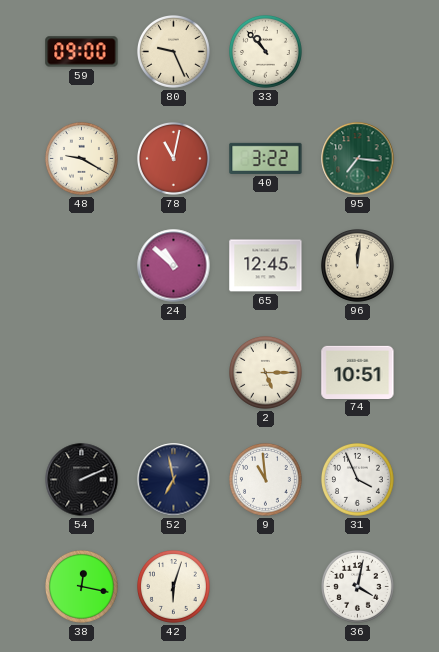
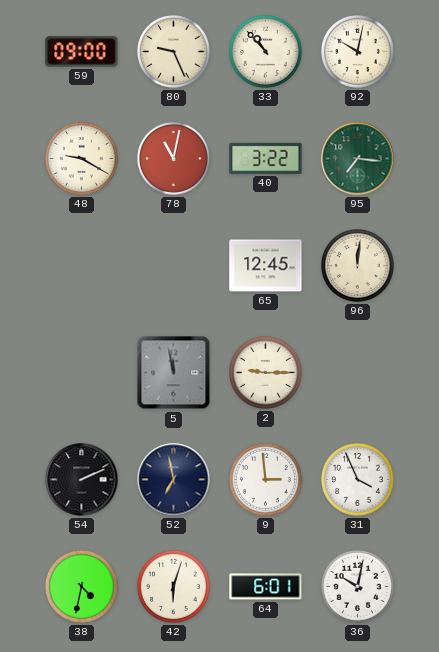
92: none -> 10:02
24: 10:52 -> none
5: none -> 11:58
2: 5:15 -> 9:15
74: 10:51 -> none
9: 10:59 -> 2:59
38: 12:17 -> 4:32
64: none -> 6:01
36: 4:02 -> 10:02
